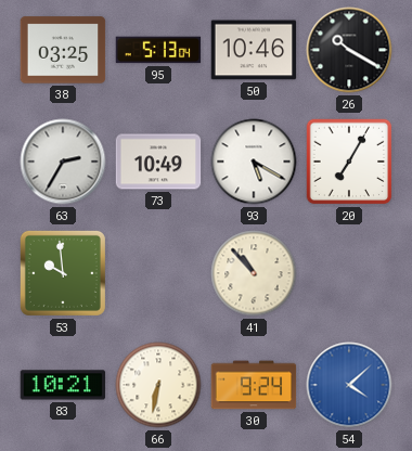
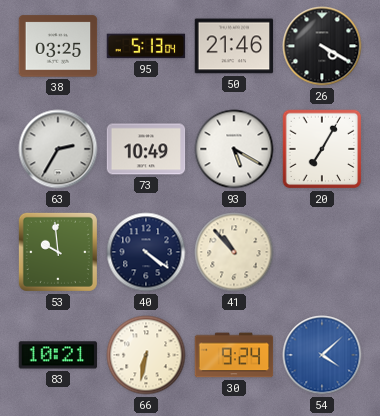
50: 10:46 -> 21:46
26: 10:20 -> 4:20
40: none -> 4:21
